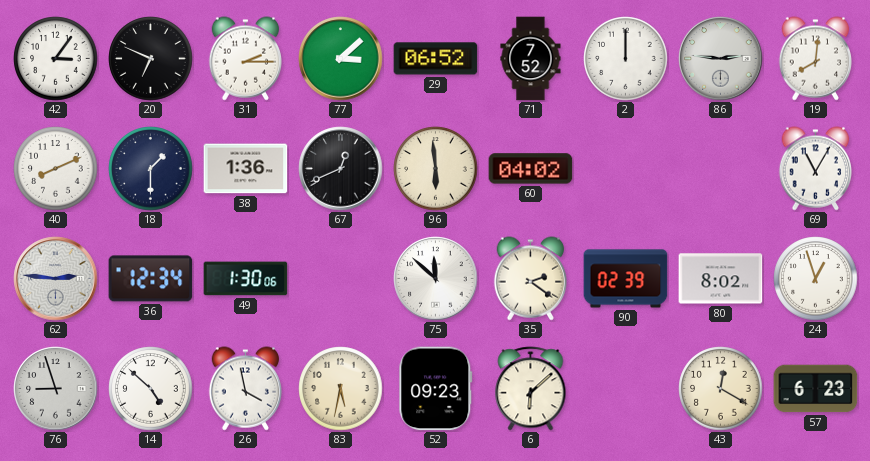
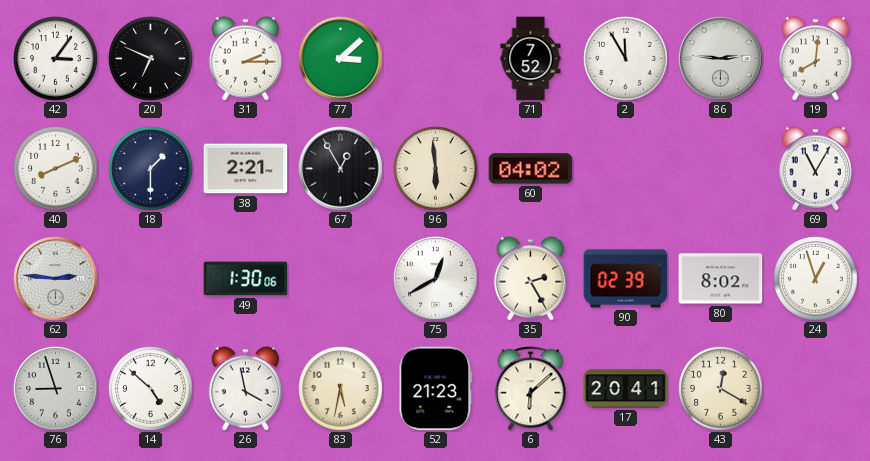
29: 06:52 -> none
2: 12:00 -> 11:55
38: 1:36 -> 2:21
67: 12:41 -> 12:55
36: 12:34 -> none
75: 11:52 -> 12:40
35: 2:21 -> 2:25
52: 09:23 -> 21:23
17: none -> 20:41
57: 6:23 -> none
